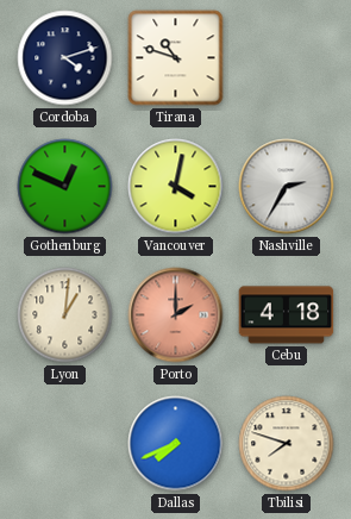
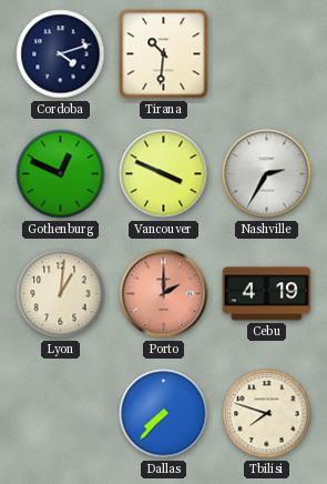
Tirana: 10:48 -> 10:31
Vancouver: 4:02 -> 3:49
Cebu: 4:18 -> 4:19
Dallas: 7:41 -> 7:37
